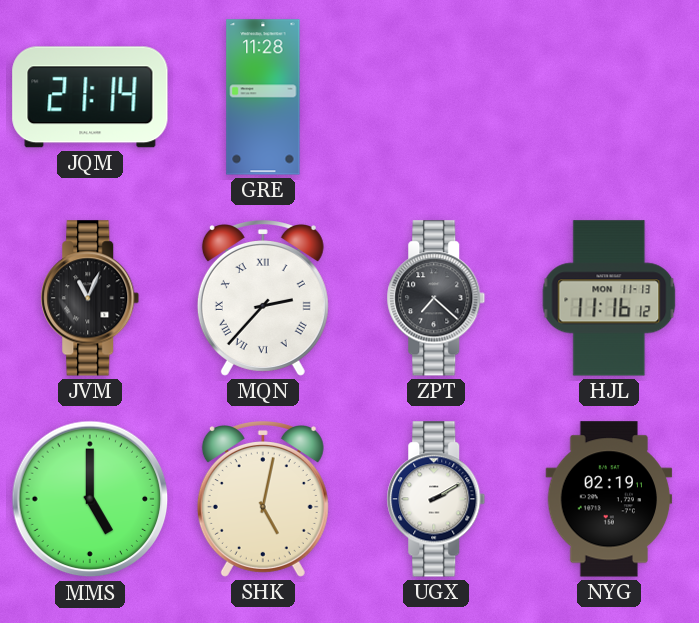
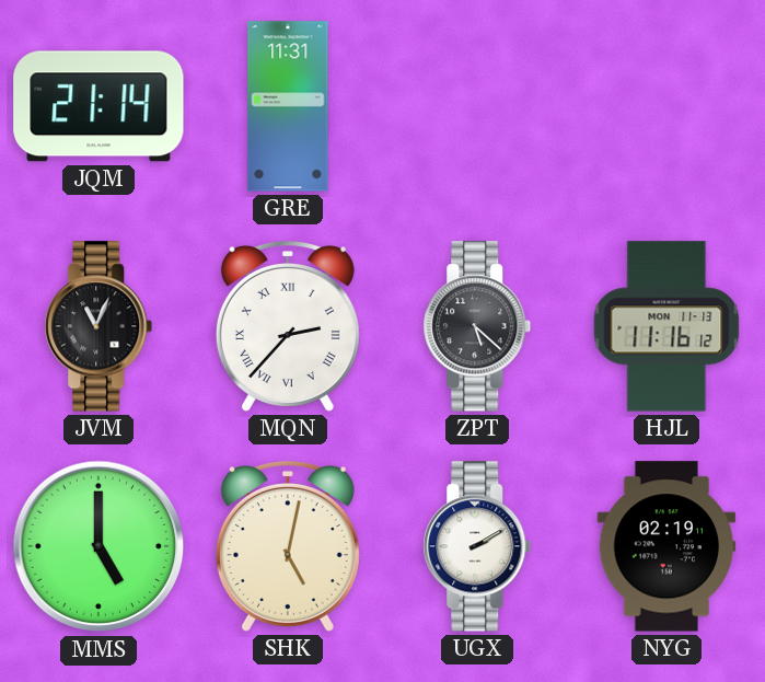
GRE: 11:28 -> 11:31
ZPT: 7:22 -> 5:22
